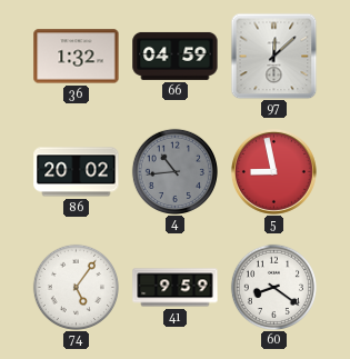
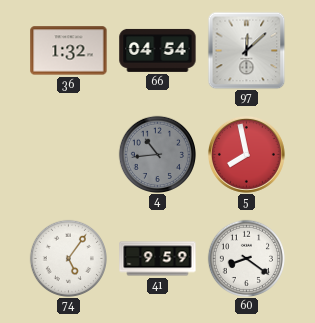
66: 04:59 -> 04:54
86: 20:02 -> none
5: 8:58 -> 7:58
